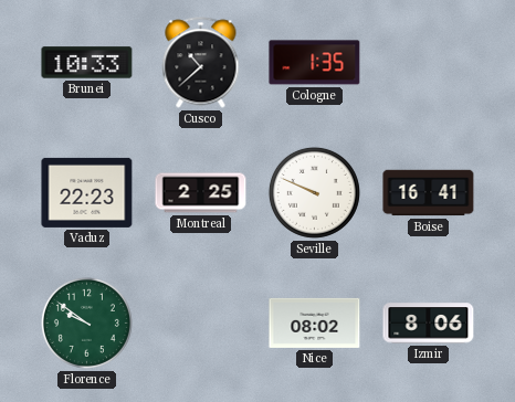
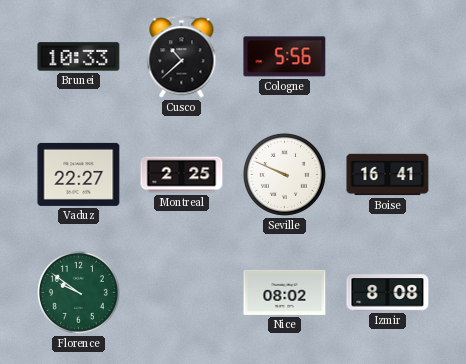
Cologne: 1:35 -> 5:56
Vaduz: 22:23 -> 22:27
Izmir: 8:06 -> 8:08
